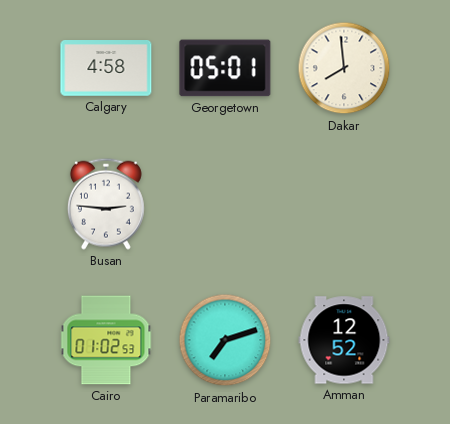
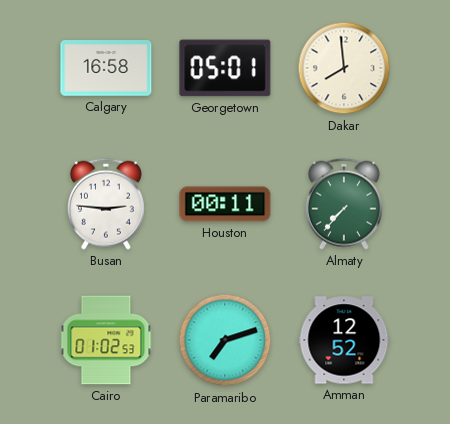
Calgary: 4:58 -> 16:58
Houston: none -> 00:11
Almaty: none -> 7:37
